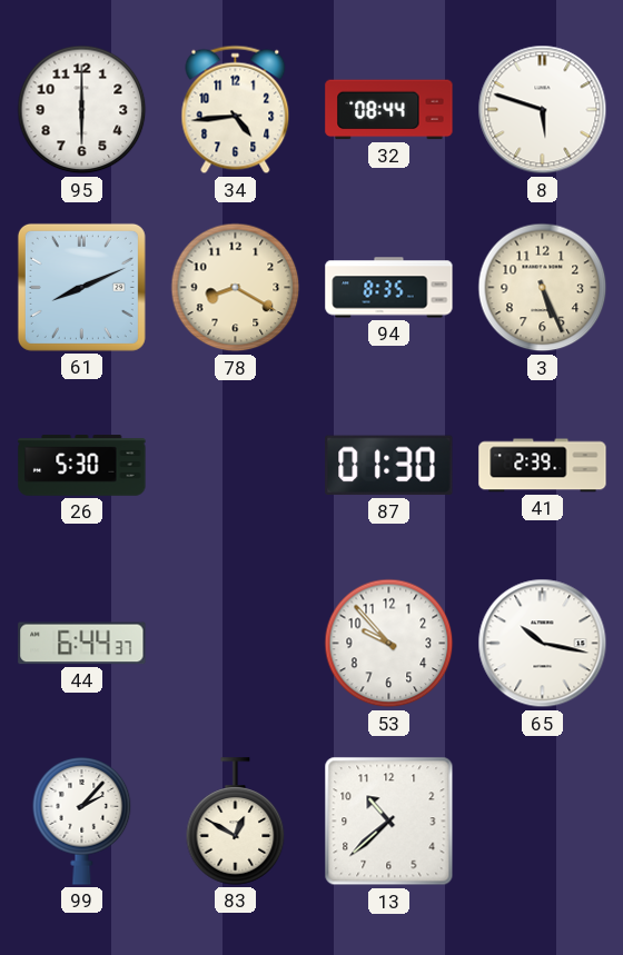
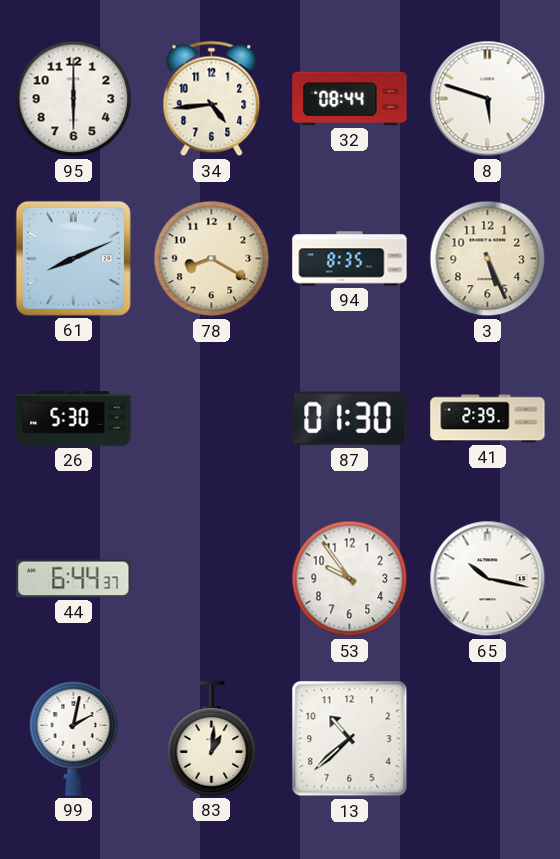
53: 9:53 -> 9:54
99: 2:07 -> 2:02
83: 12:50 -> 1:01
